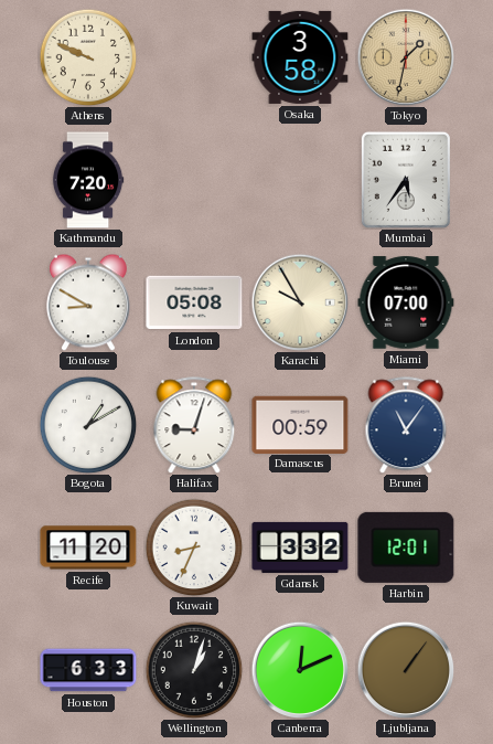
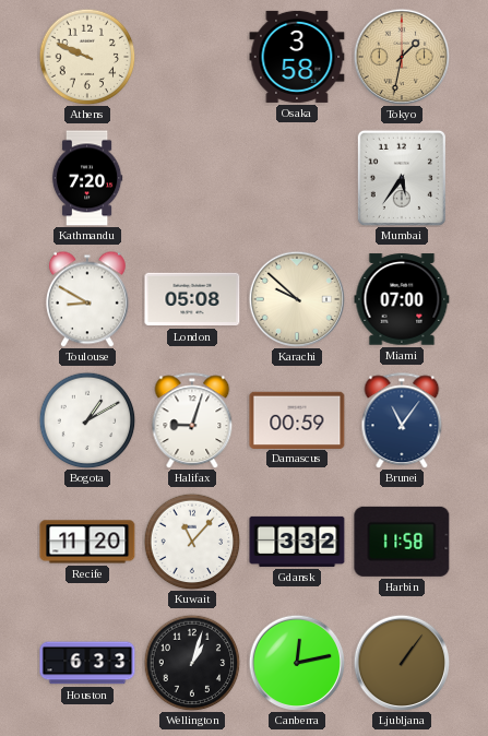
Karachi: 9:55 -> 9:52
Kuwait: 8:34 -> 11:07
Harbin: 12:01 -> 11:58
Canberra: 12:11 -> 12:13
